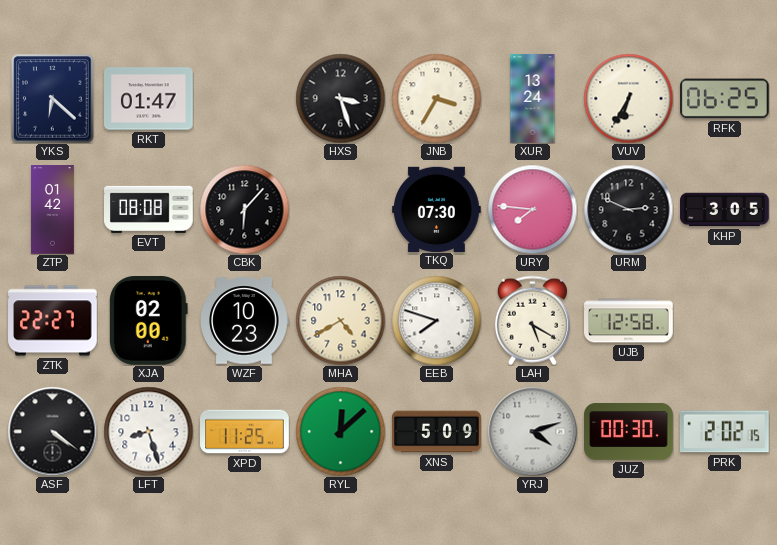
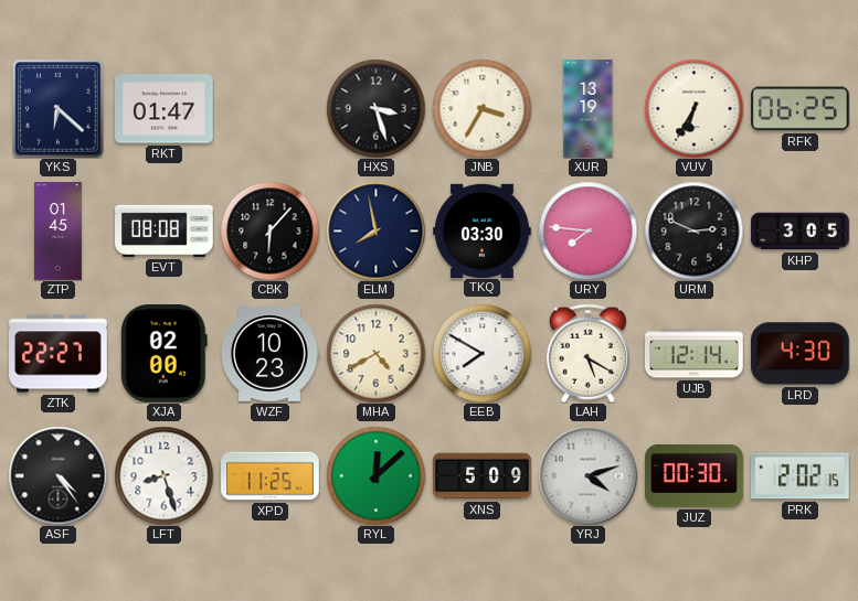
XUR: 13:24 -> 13:19
ZTP: 01:42 -> 01:45
ELM: none -> 7:58
TKQ: 07:30 -> 03:30
EEB: 7:48 -> 7:50
UJB: 12:58 -> 12:14
LRD: none -> 4:30
ASF: 4:21 -> 4:24
